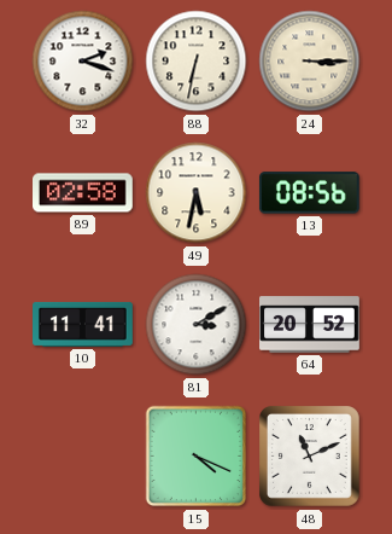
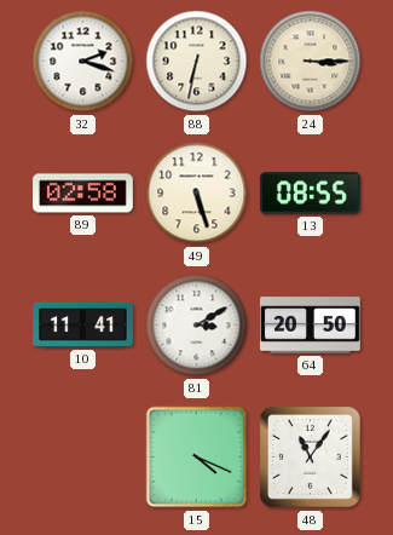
49: 5:32 -> 5:27
13: 08:56 -> 08:55
64: 20:52 -> 20:50
48: 11:11 -> 11:06
